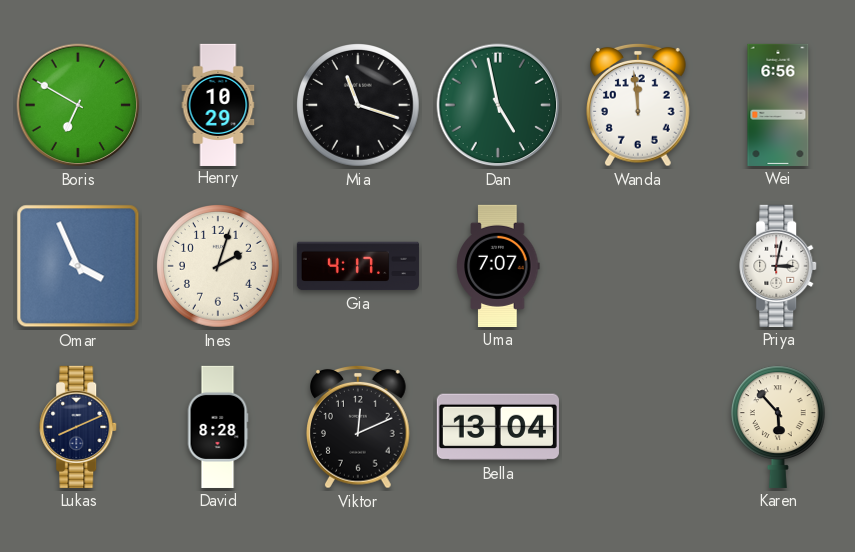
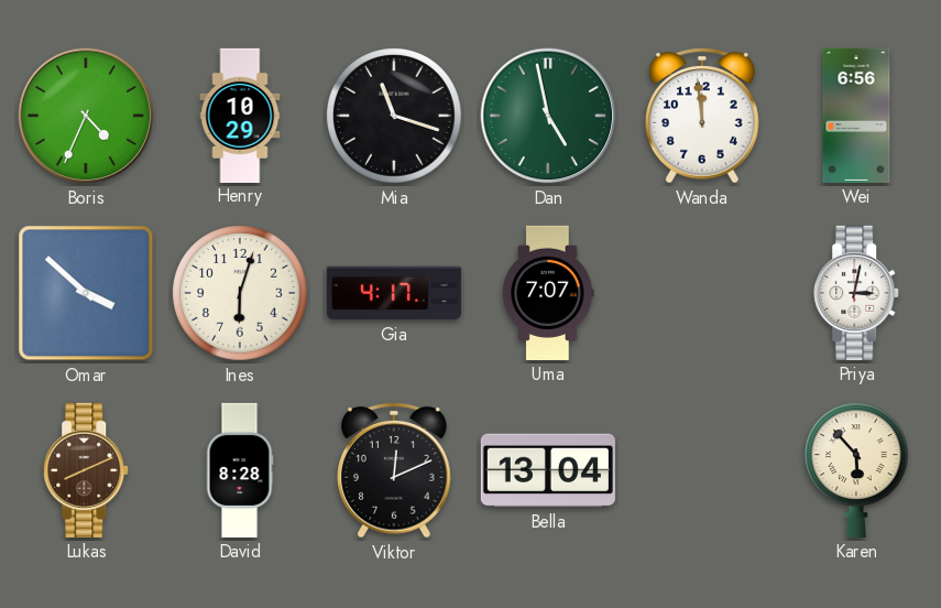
Boris: 6:50 -> 4:34
Omar: 3:56 -> 3:52
Ines: 2:03 -> 6:03
Lukas dial: navy -> brown
